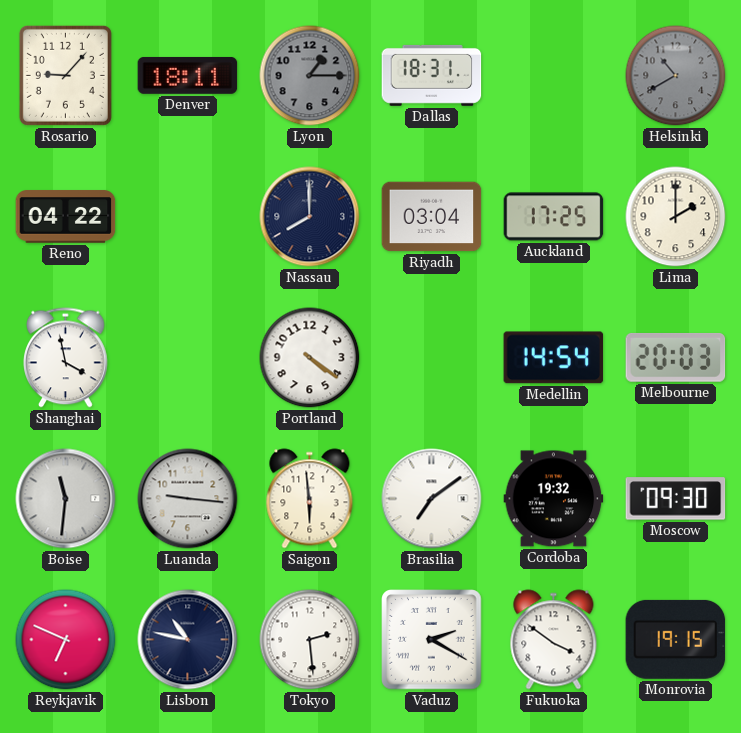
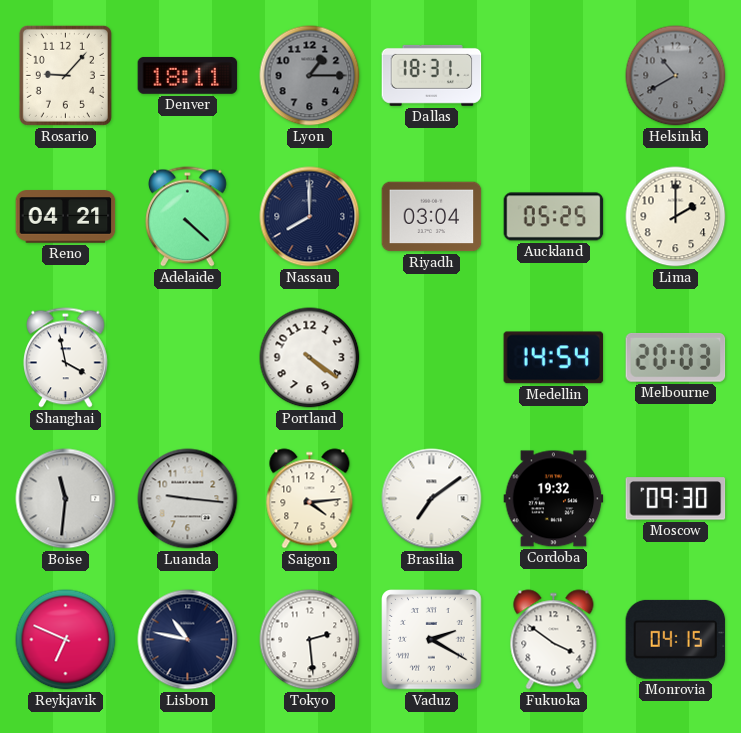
Reno: 04:22 -> 04:21
Adelaide: none -> 4:22
Auckland: 17:25 -> 05:25
Saigon: 5:59 -> 4:14
Monrovia: 19:15 -> 04:15
